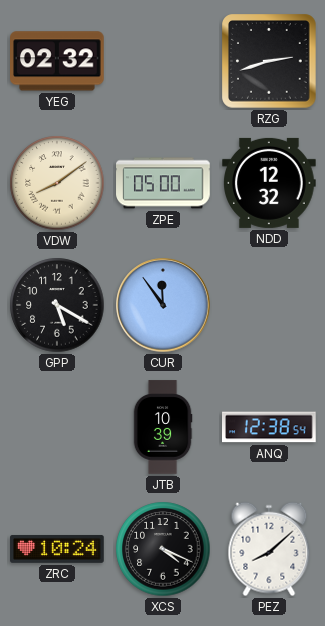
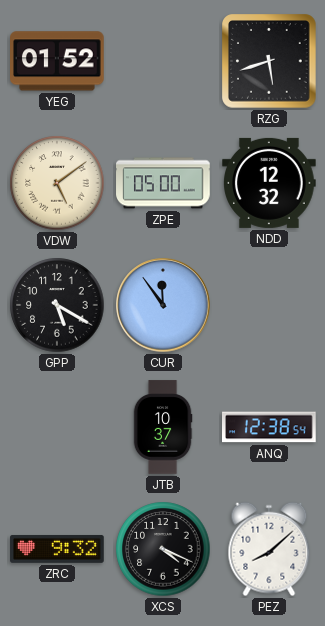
YEG: 02:32 -> 01:52
RZG: 2:42 -> 5:42
VDW: 8:09 -> 5:09
JTB: 10:39 -> 10:37
ZRC: 10:24 -> 9:32
